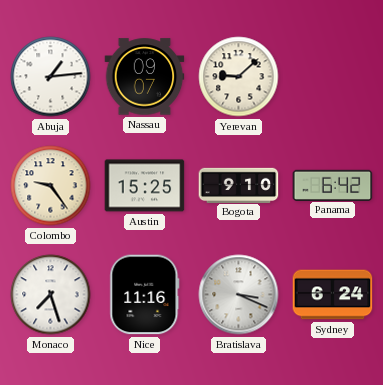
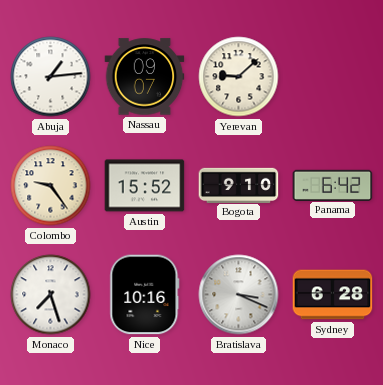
Austin: 15:25 -> 15:52
Nice: 11:16 -> 10:16
Sydney: 6:24 -> 6:28
